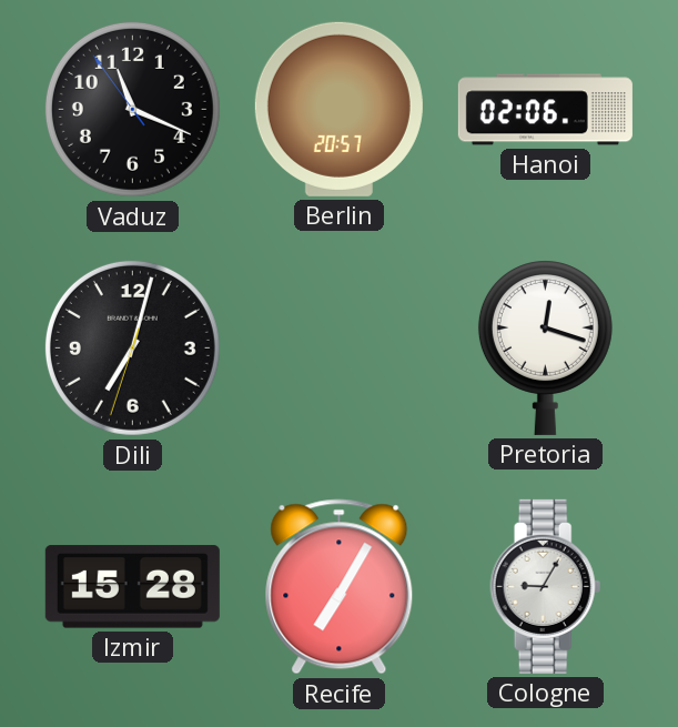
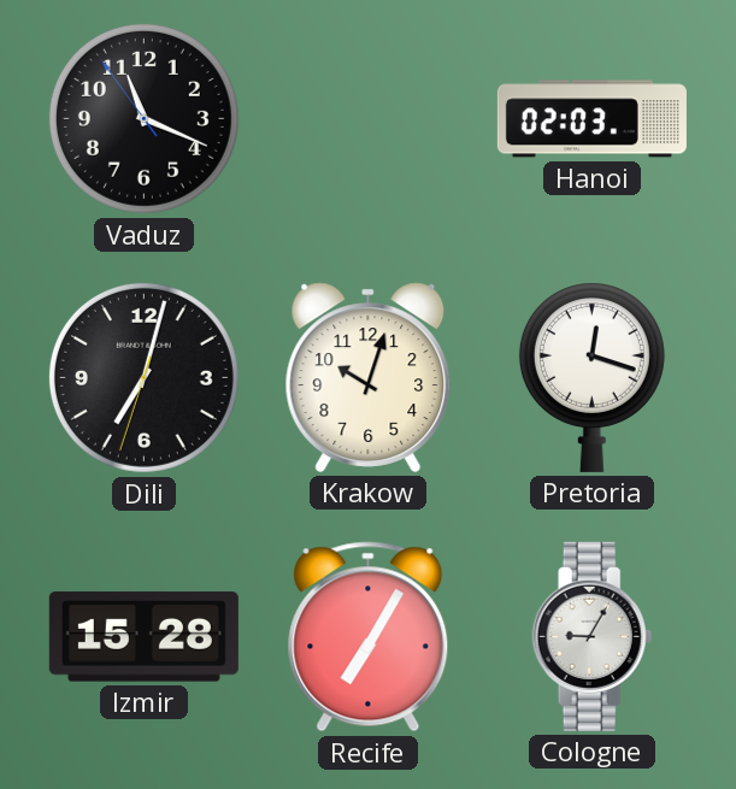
Berlin: 20:57 -> none
Hanoi: 02:06 -> 02:03
Krakow: none -> 10:03
